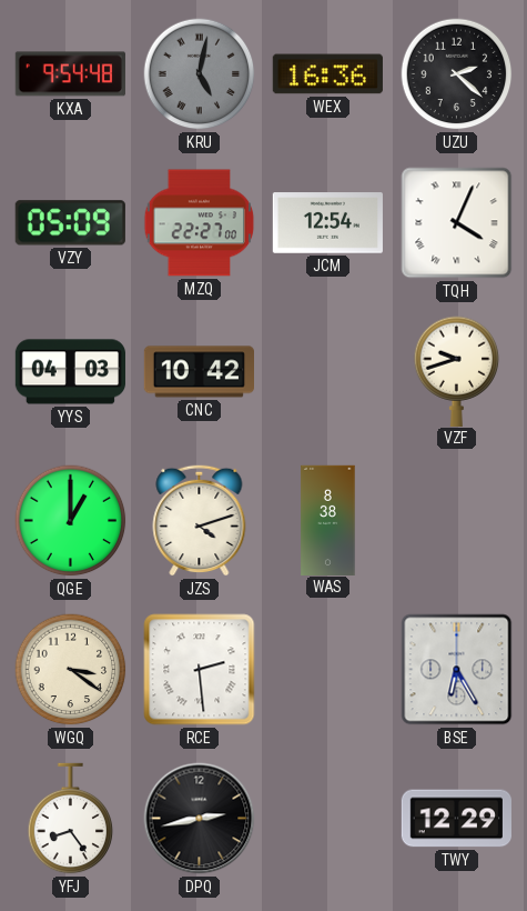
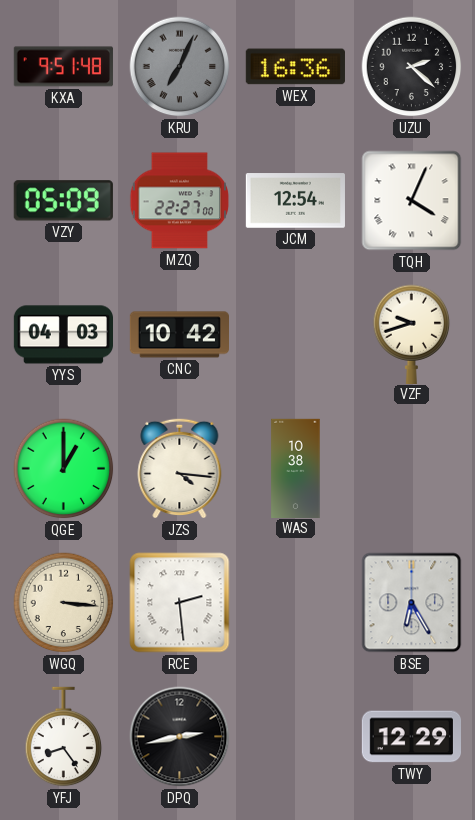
KXA: 9:54 -> 9:51
KRU: 5:02 -> 7:04
JZS: 4:12 -> 4:16
WAS: 8:38 -> 10:38
WGQ: 3:21 -> 3:16
